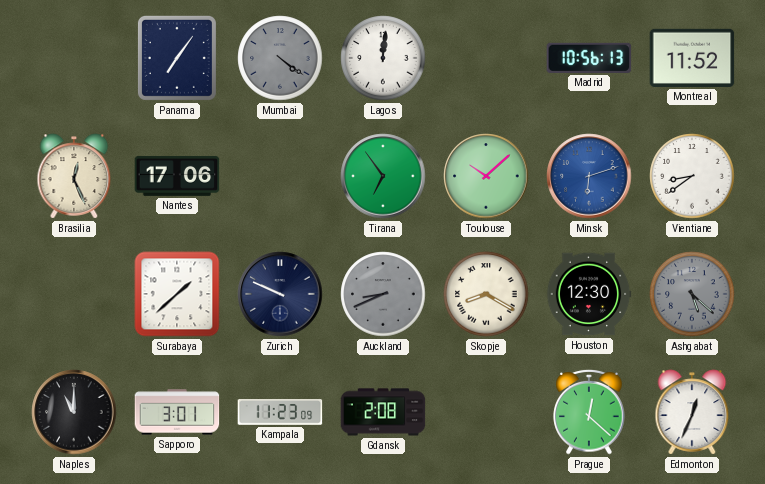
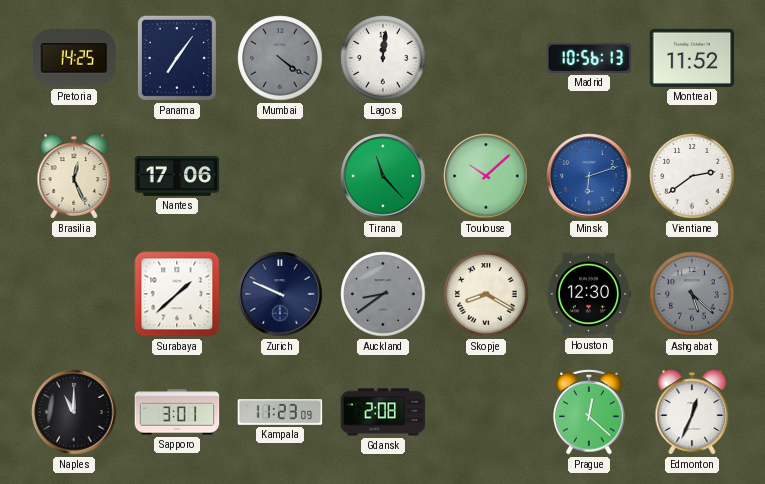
Pretoria: none -> 14:25
Tirana: 6:54 -> 11:23
Vientiane: 8:39 -> 2:39
Auckland: 8:41 -> 8:39
